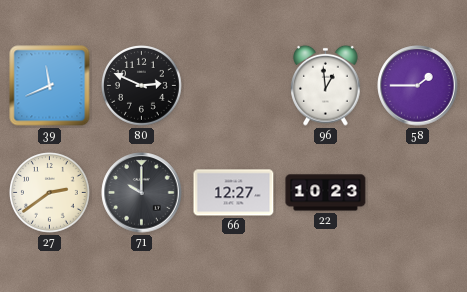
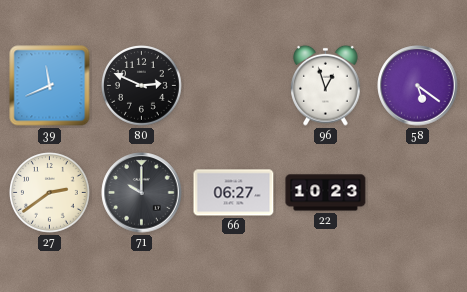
96: 12:59 -> 12:57
58: 1:45 -> 5:21
66: 12:27 -> 06:27
